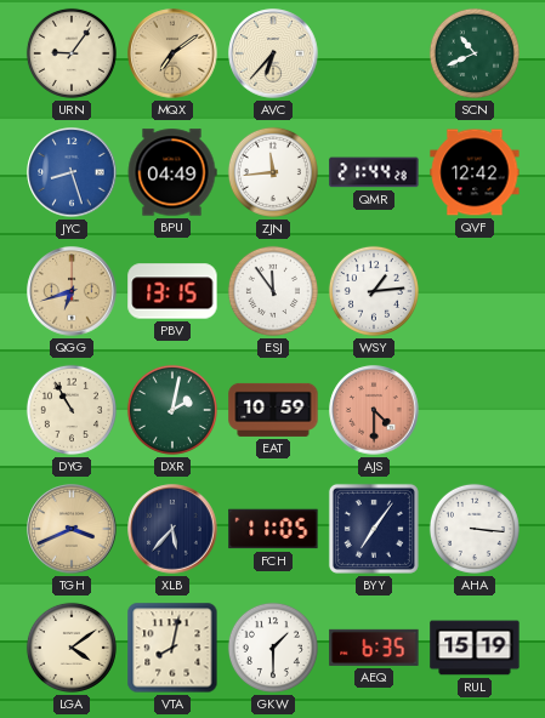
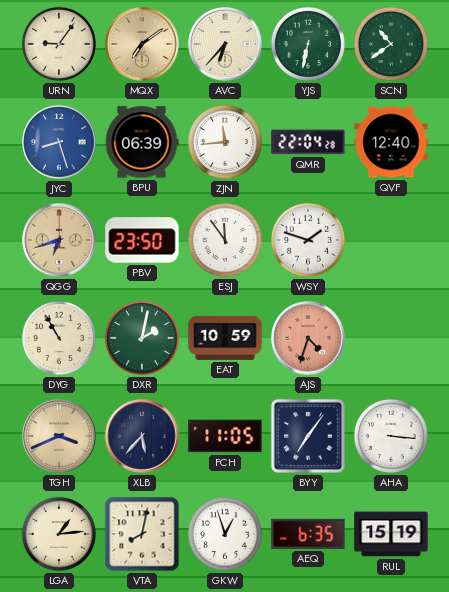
YJS: none -> 6:32
SCN: 10:41 -> 10:39
BPU: 04:49 -> 06:39
QMR: 21:44 -> 22:04
QVF: 12:42 -> 12:40
PBV: 13:15 -> 23:50
WSY: 1:14 -> 1:48
AJS: 4:30 -> 4:33
LGA: 4:09 -> 1:14
GKW: 1:30 -> 12:57
